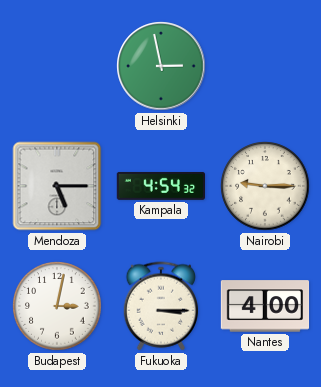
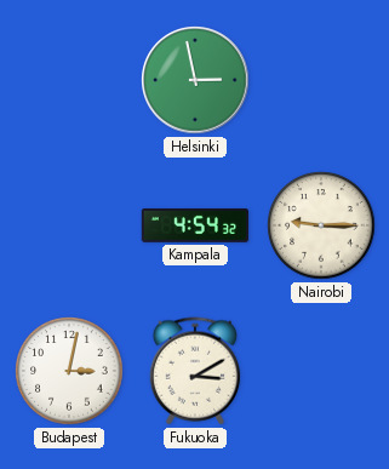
Mendoza: 5:15 -> none
Fukuoka: 3:15 -> 3:10
Nantes: 4:00 -> none
